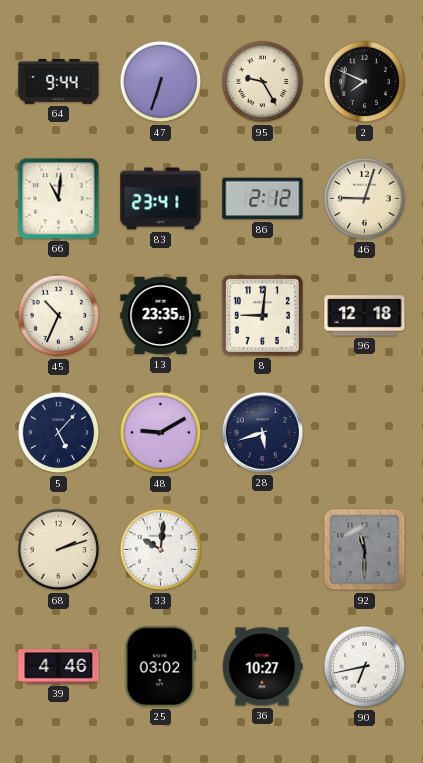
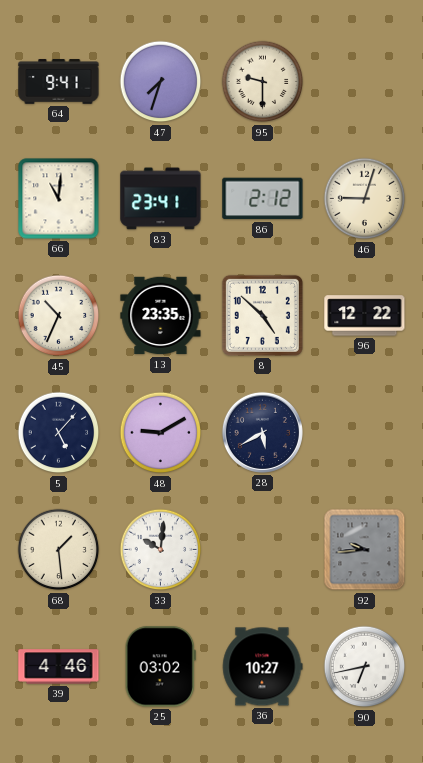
64: 9:44 -> 9:41
47: 6:33 -> 7:33
95: 9:25 -> 9:30
2: 7:49 -> none
8: 9:01 -> 4:52
96: 12:18 -> 12:22
28: 5:42 -> 5:40
68: 2:12 -> 1:29
92: 11:30 -> 9:44
